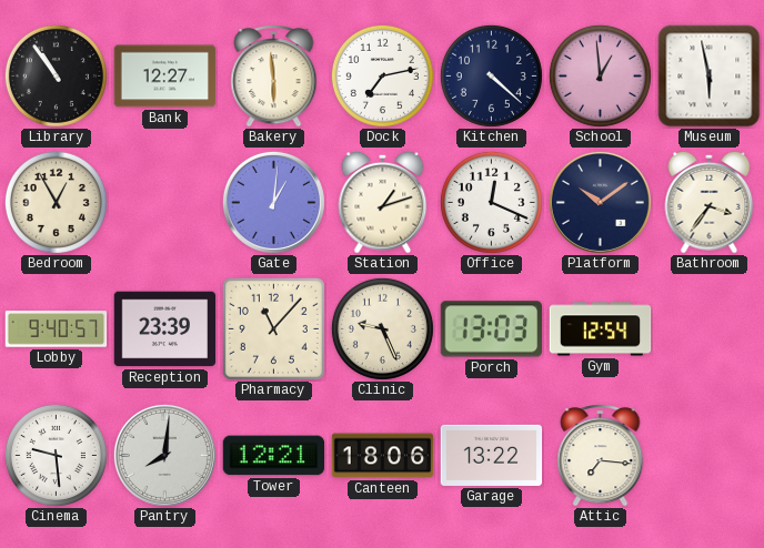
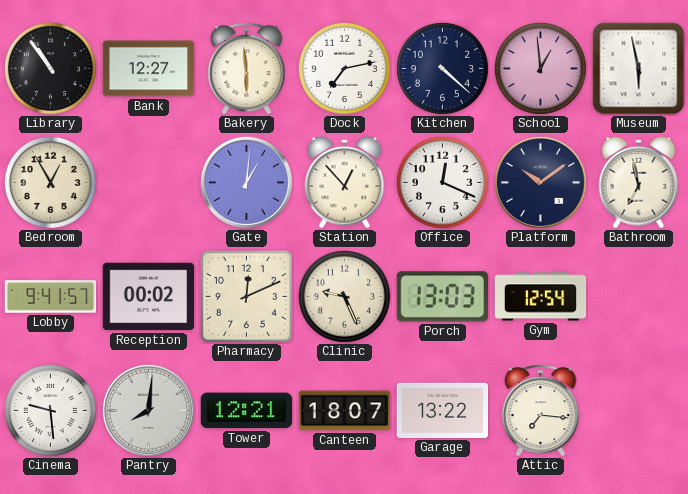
Station: 1:12 -> 12:53
Bathroom: 3:36 -> 6:58
Lobby: 9:40 -> 9:41
Reception: 23:39 -> 00:02
Pharmacy: 11:07 -> 12:11
Canteen: 18:06 -> 18:07
